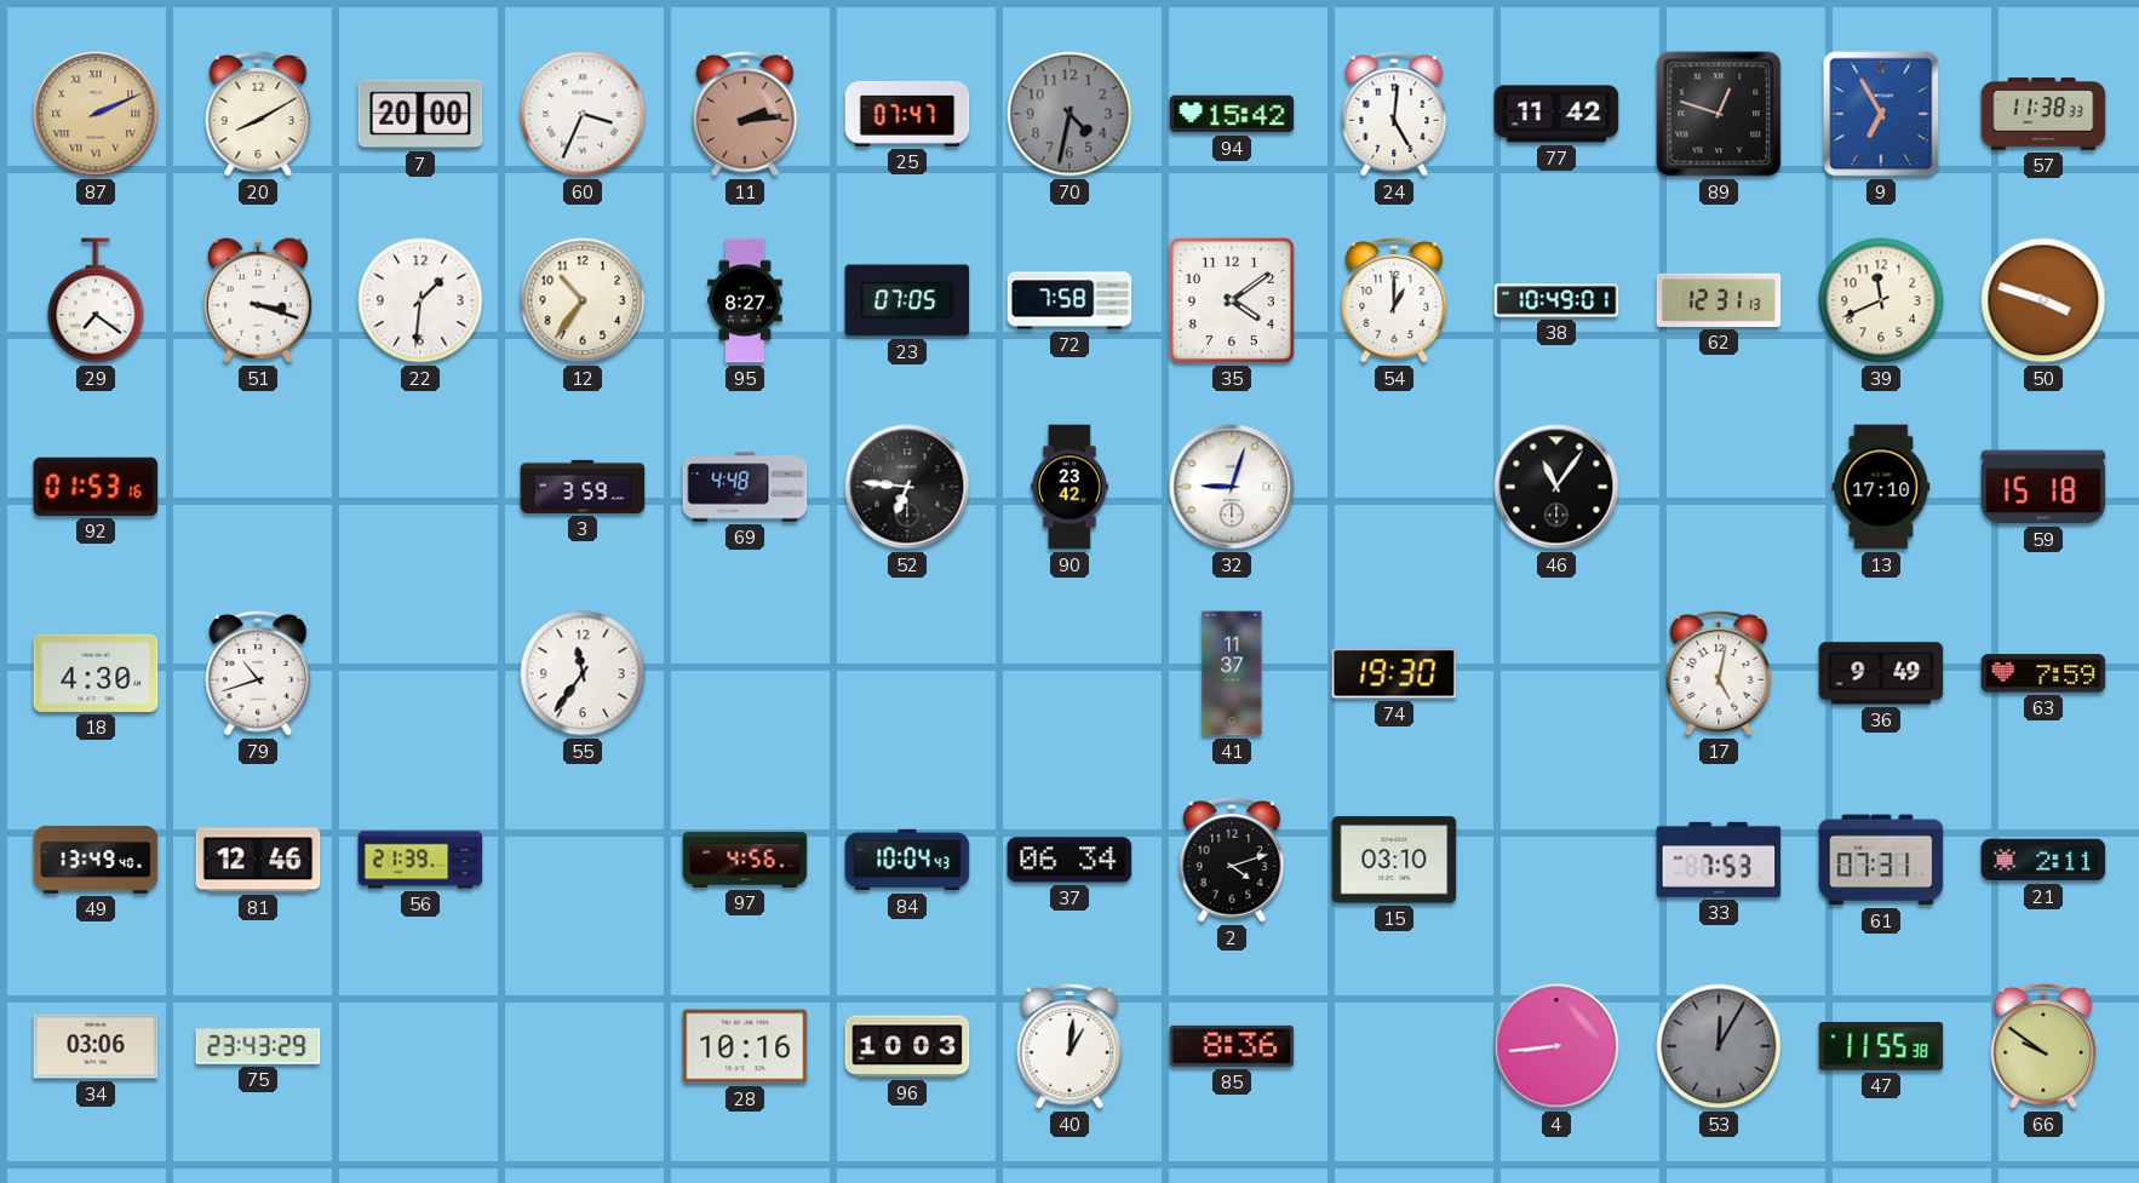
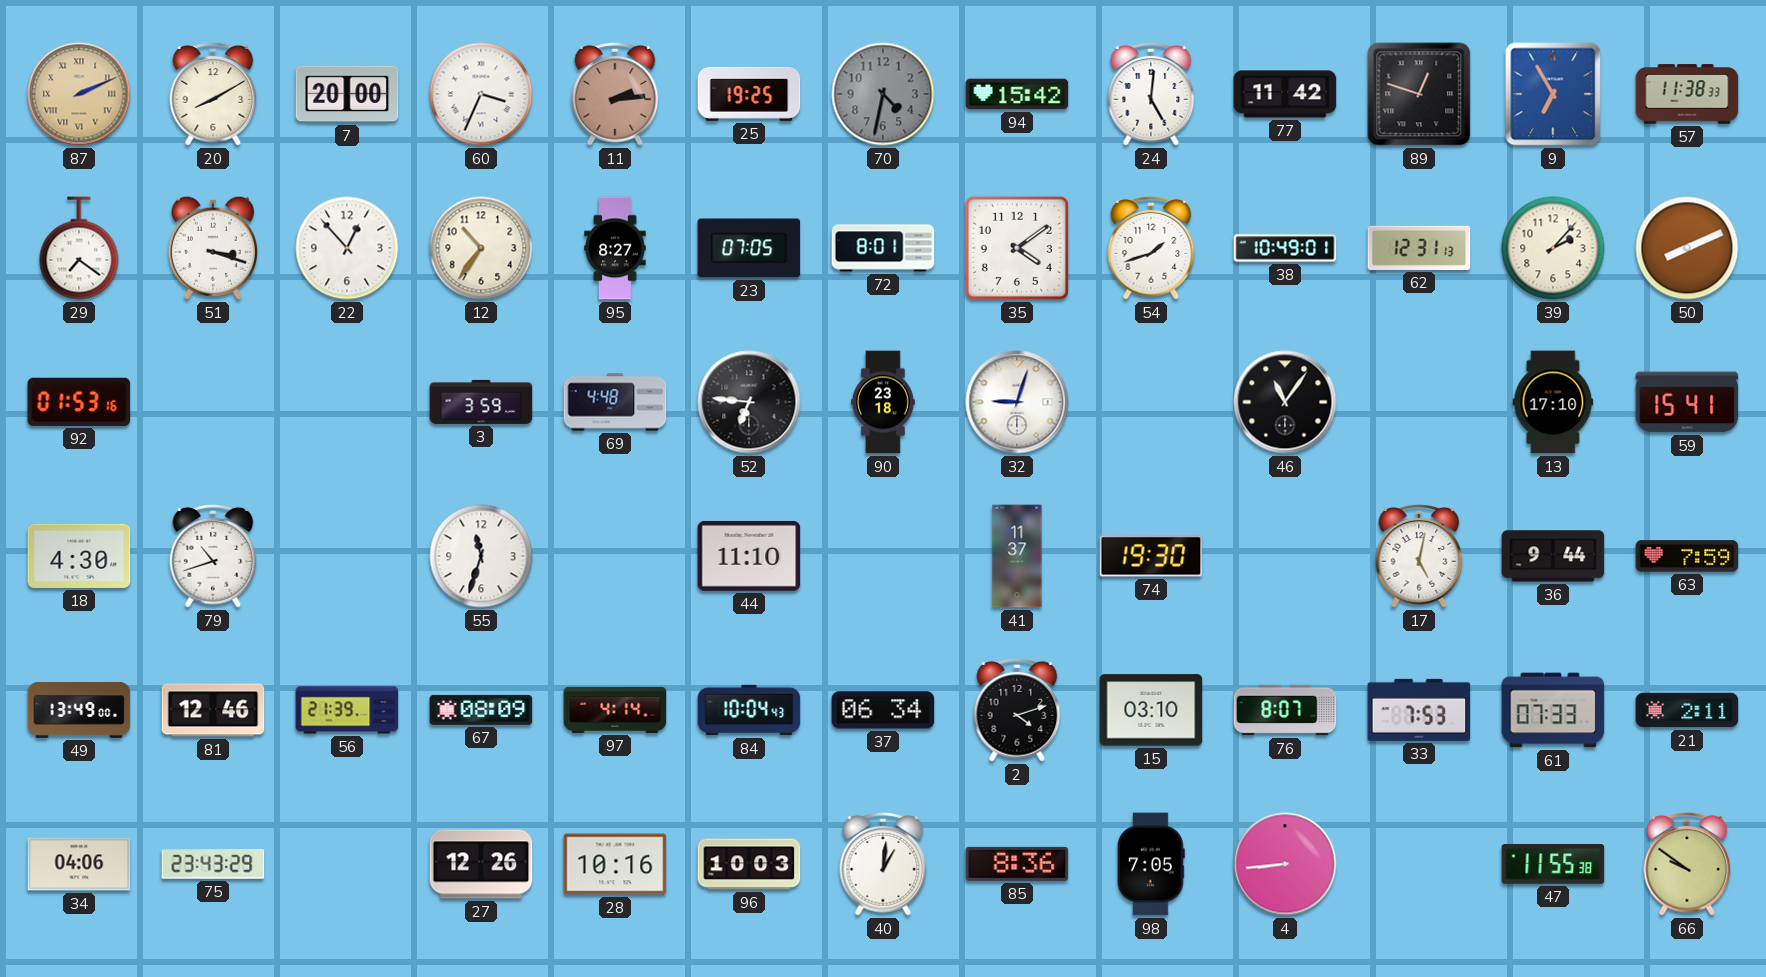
25: 07:47 -> 19:25
22: 1:31 -> 12:53
72: 7:58 -> 8:01
54: 1:00 -> 1:42
39: 11:41 -> 2:07
50: 3:48 -> 8:11
90: 23:42 -> 23:18
59: 15:18 -> 15:41
55: 11:36 -> 11:33
44: none -> 11:10
36: 9:49 -> 9:44
49: 13:49:40 -> 13:49:00
67: none -> 08:09
97: 4:56 -> 4:14
76: none -> 8:07
61: 07:31 -> 07:33
34: 03:06 -> 04:06
27: none -> 12:26
98: none -> 7:05
53: 12:05 -> none
